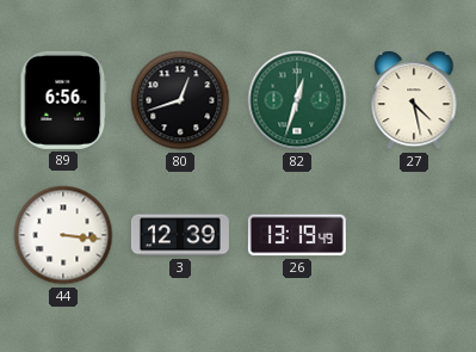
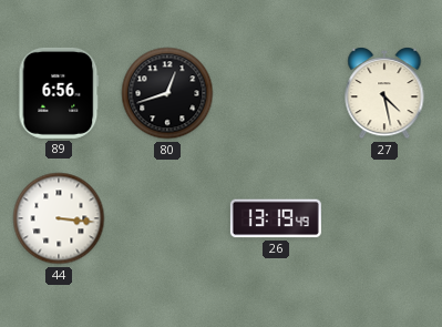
82: 12:33 -> none
3: 12:39 -> none
